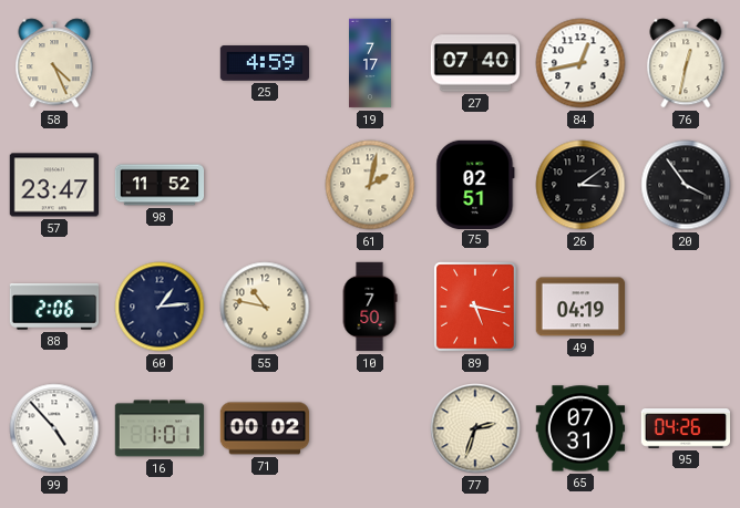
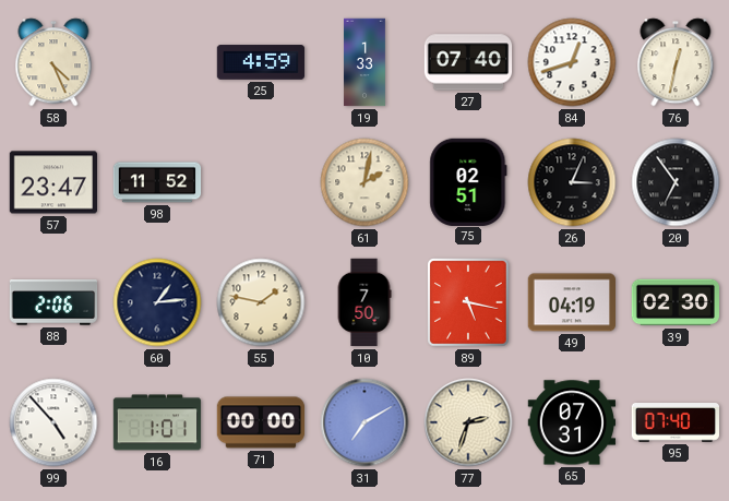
19: 7:17 -> 1:33
84: 12:43 -> 12:42
26: 3:09 -> 3:04
20: 3:54 -> 6:54
55: 10:47 -> 1:47
39: none -> 02:30
71: 00:02 -> 00:00
31: none -> 7:10
95: 04:26 -> 07:40
